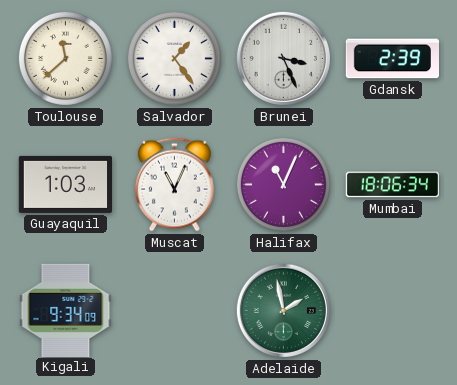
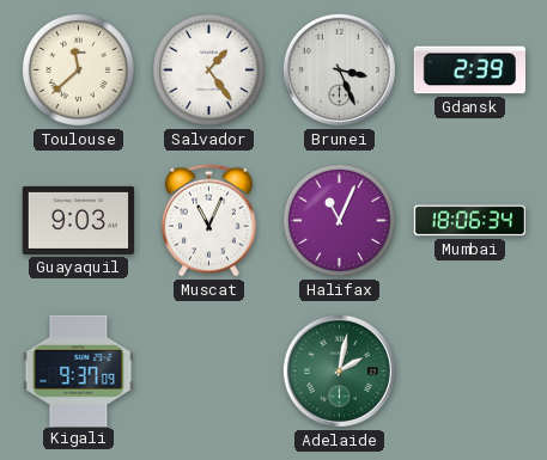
Guayaquil: 1:03 -> 9:03
Kigali: 9:34 -> 9:37
Adelaide: 1:58 -> 2:02
